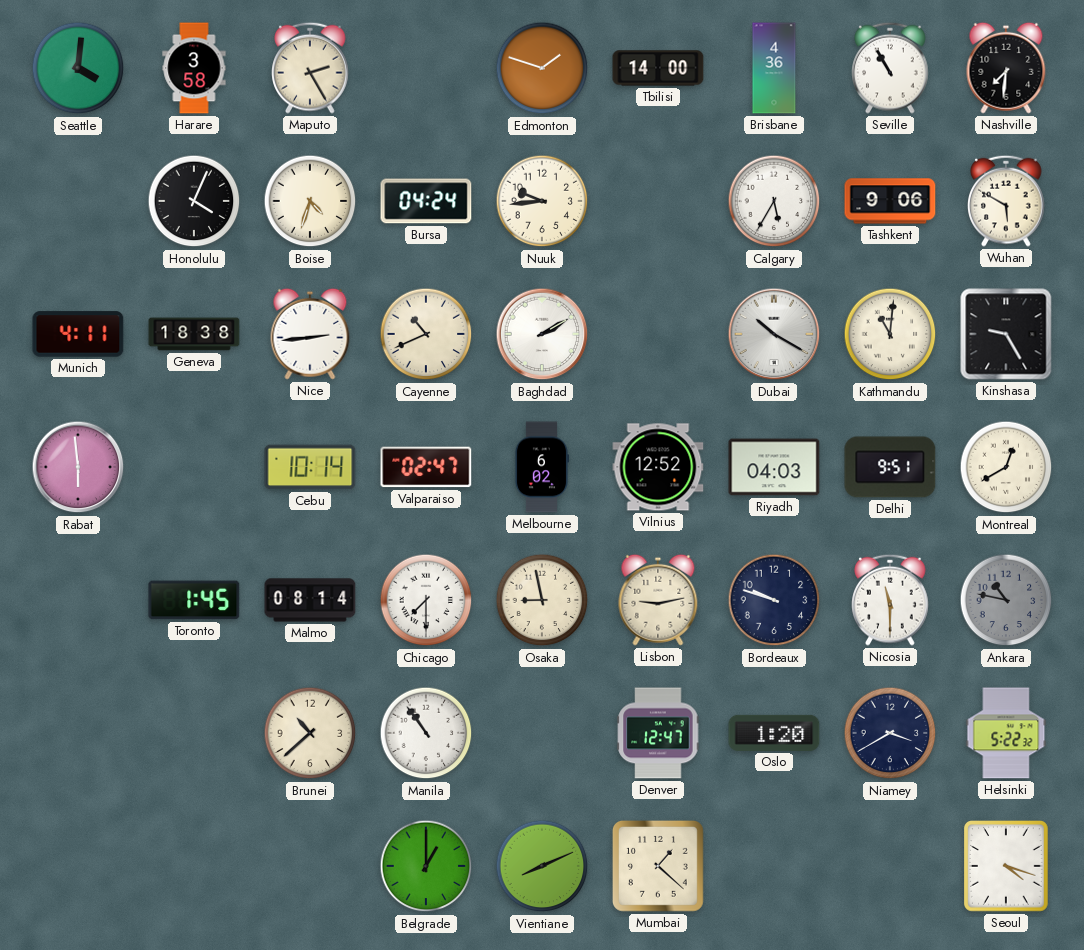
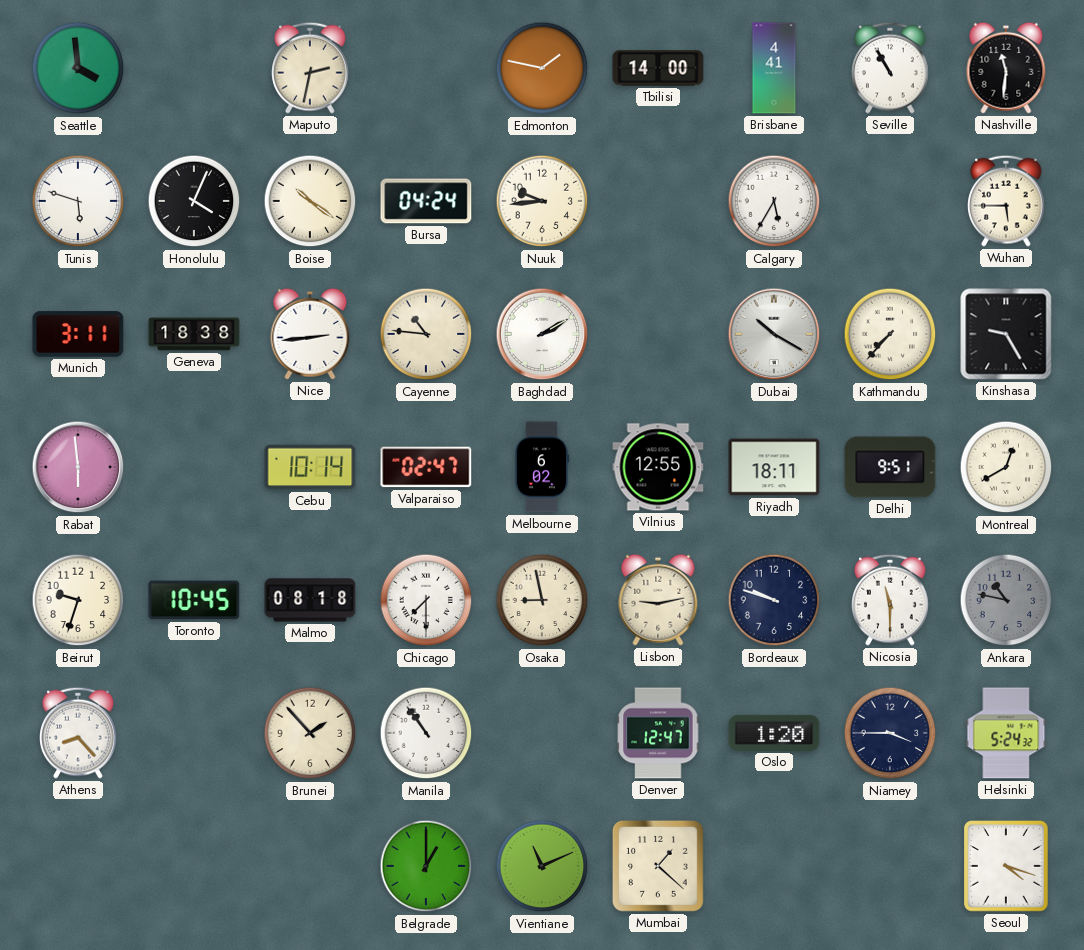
Seattle: 4:01 -> 3:59
Harare: 3:58 -> none
Maputo: 2:25 -> 2:32
Edmonton: 1:48 -> 1:47
Brisbane: 4:36 -> 4:41
Nashville: 7:31 -> 11:31
Tunis: none -> 5:48
Boise: 4:33 -> 10:21
Tashkent: 9:06 -> none
Wuhan: 5:50 -> 5:45
Munich: 4:11 -> 3:11
Cayenne: 10:41 -> 10:46
Kathmandu: 11:01 -> 7:37
Vilnius: 12:52 -> 12:55
Riyadh: 04:03 -> 18:11
Beirut: none -> 9:33
Toronto: 1:45 -> 10:45
Malmo: 08:14 -> 08:18
Athens: none -> 8:23
Brunei: 10:38 -> 1:53
Niamey: 3:40 -> 3:45
Helsinki: 5:22 -> 5:24
Vientiane: 8:11 -> 11:11
